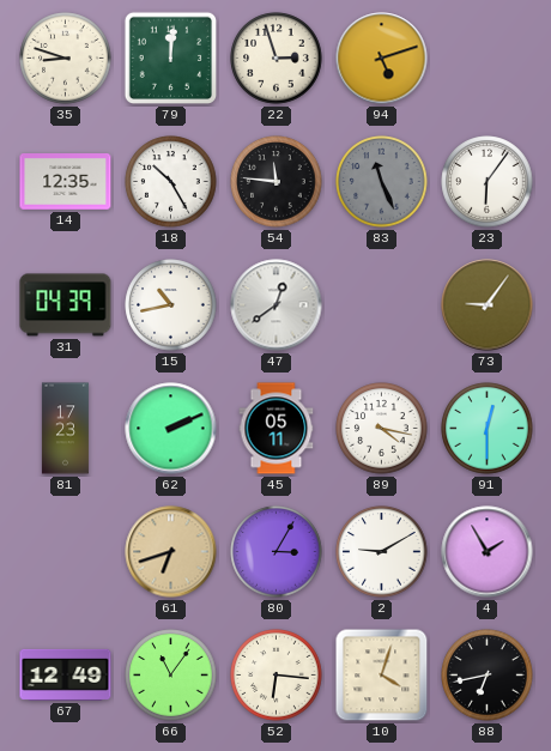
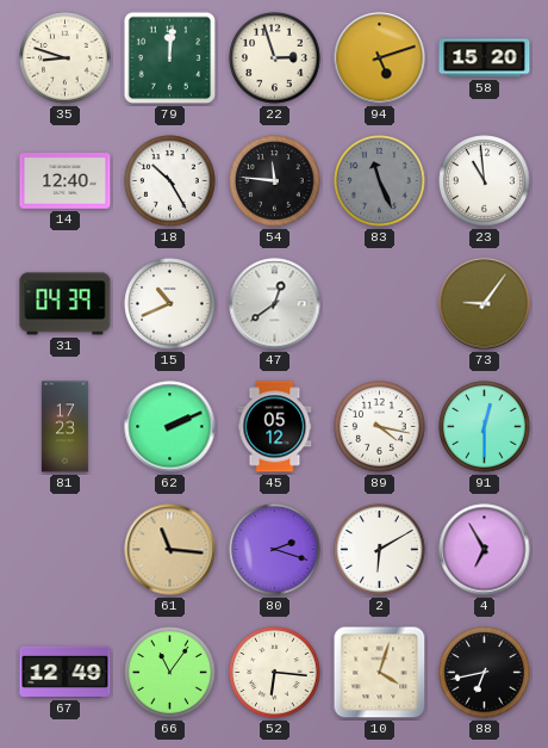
58: none -> 15:20
14: 12:35 -> 12:40
23: 6:06 -> 10:59
15: 10:43 -> 10:41
45: 05:11 -> 05:12
61: 6:42 -> 11:16
80: 3:05 -> 2:18
2: 9:10 -> 6:10
4: 1:55 -> 6:55
